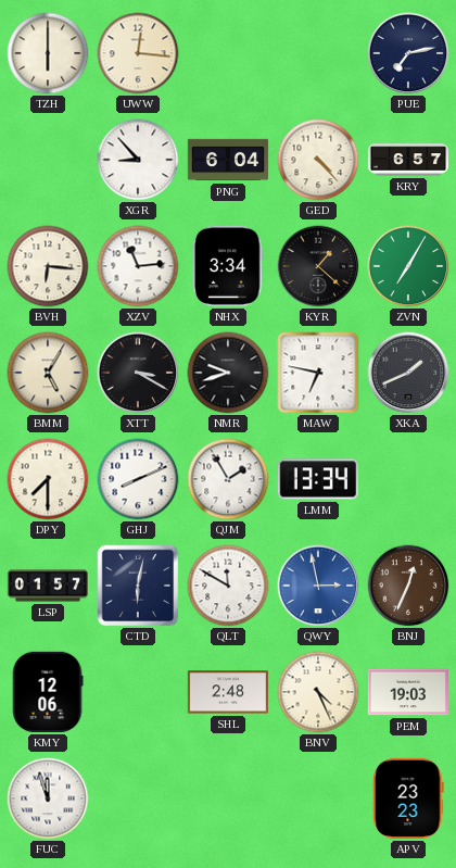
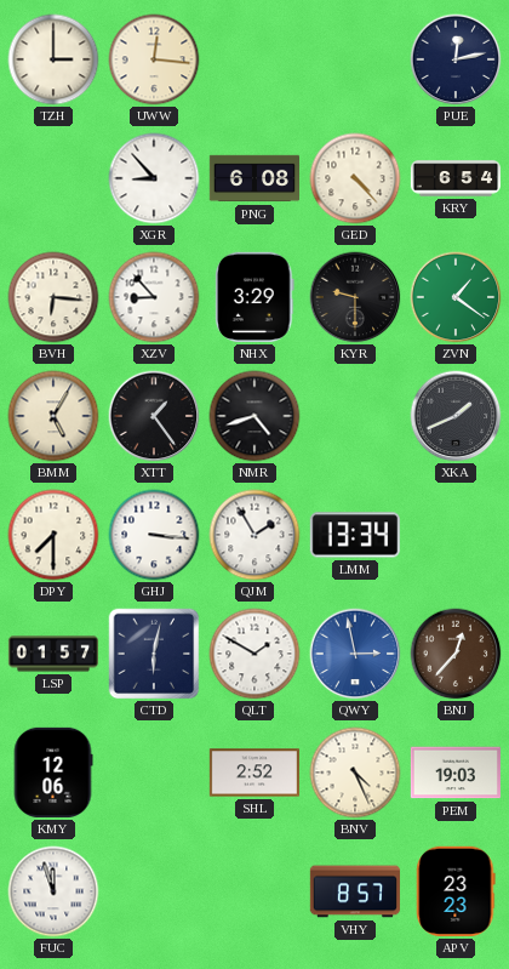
TZH: 6:00 -> 3:00
PUE: 7:13 -> 12:13
PNG: 6:04 -> 6:08
KRY: 6:57 -> 6:54
XZV: 11:14 -> 8:53
NHX: 3:34 -> 3:29
KYR: 1:22 -> 9:30
ZVN: 7:05 -> 1:21
XTT: 3:20 -> 1:24
NMR: 9:42 -> 4:42
MAW: 6:47 -> none
GHJ: 8:11 -> 3:16
QLT: 11:50 -> 1:50
BNJ: 12:34 -> 12:37
SHL: 2:48 -> 2:52
VHY: none -> 8:57
